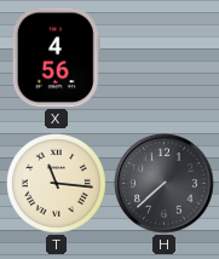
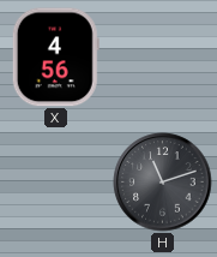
T: 11:16 -> none
H: 7:38 -> 11:12
